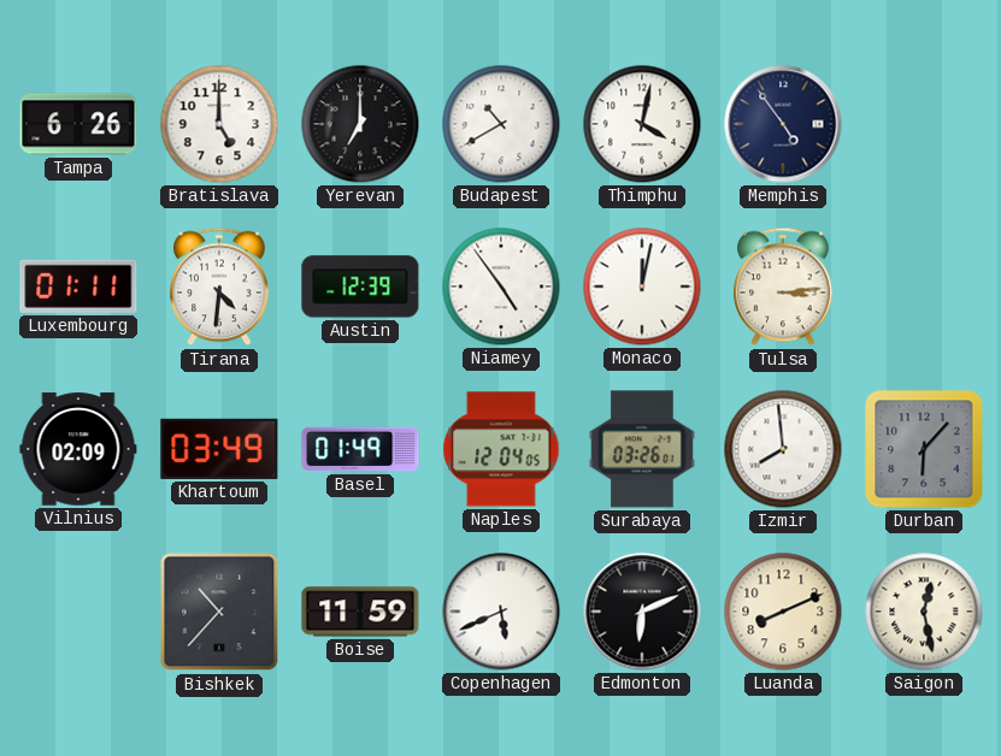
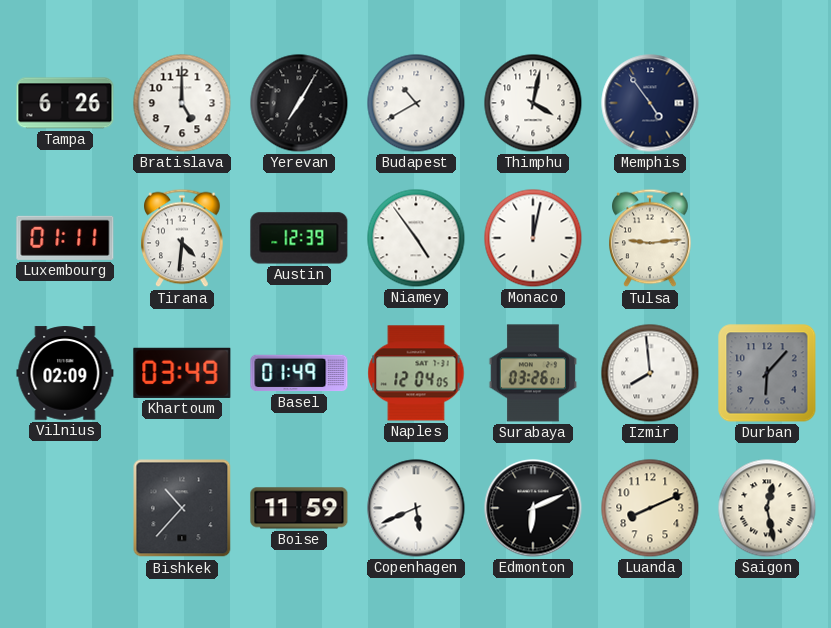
Yerevan: 7:00 -> 7:05
Tulsa: 3:14 -> 9:14
